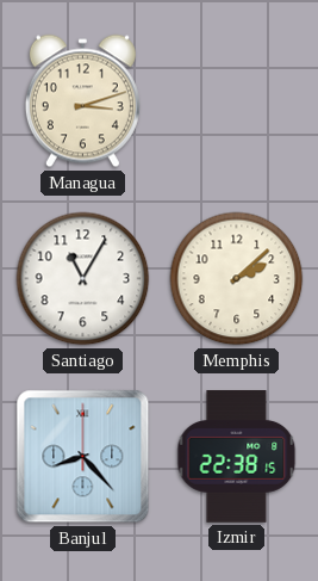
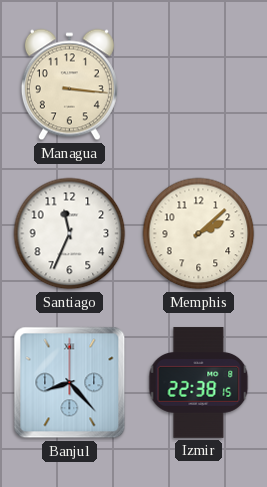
Managua: 3:12 -> 3:16
Santiago: 11:05 -> 11:34
